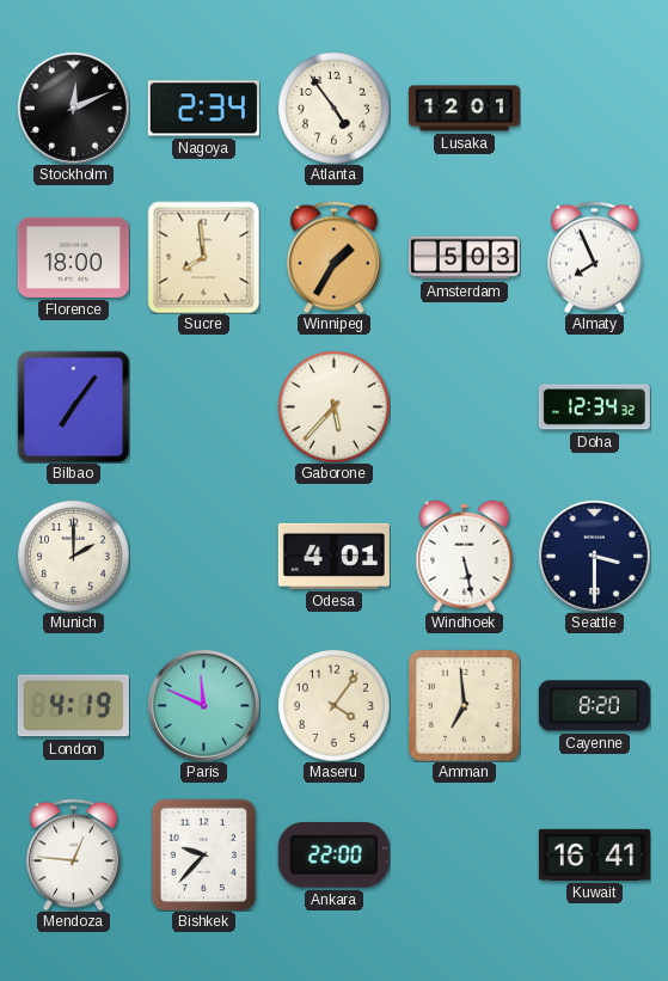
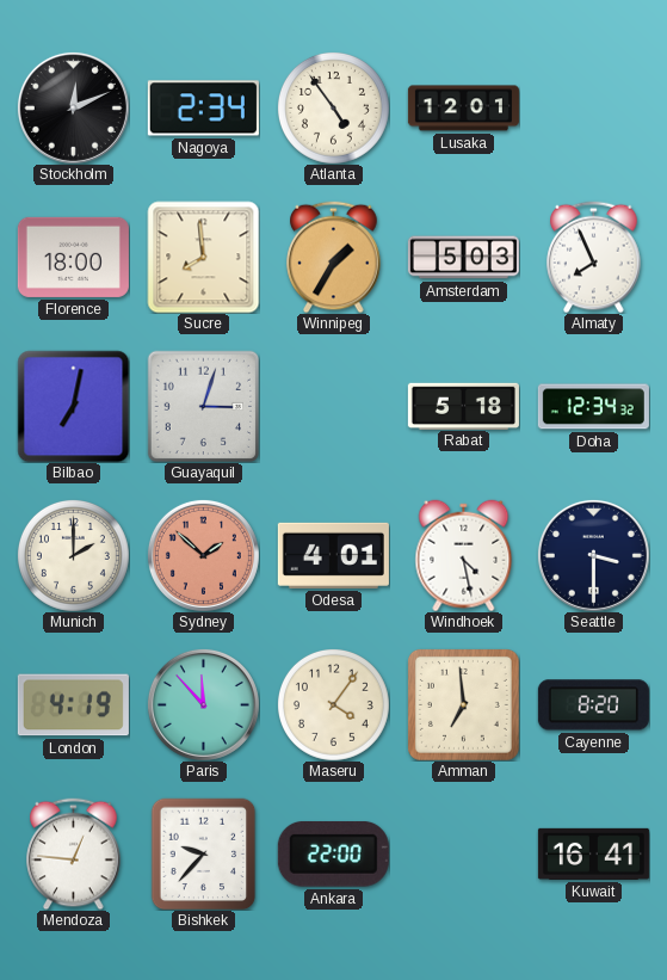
Bilbao: 7:06 -> 7:02
Guayaquil: none -> 3:03
Gaborone: 5:37 -> none
Rabat: none -> 5:18
Sydney: none -> 1:52
Windhoek: 5:28 -> 4:28
Paris: 11:49 -> 11:53
